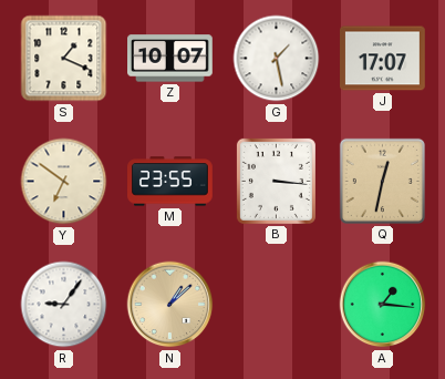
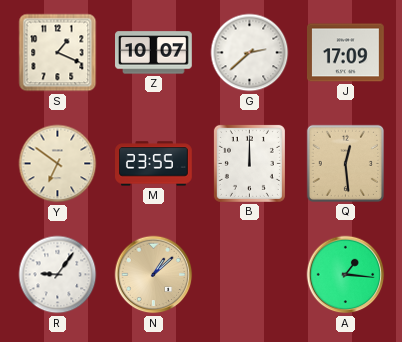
G: 1:28 -> 2:38
J: 17:07 -> 17:09
B: 3:16 -> 12:00
Q: 12:32 -> 12:29
